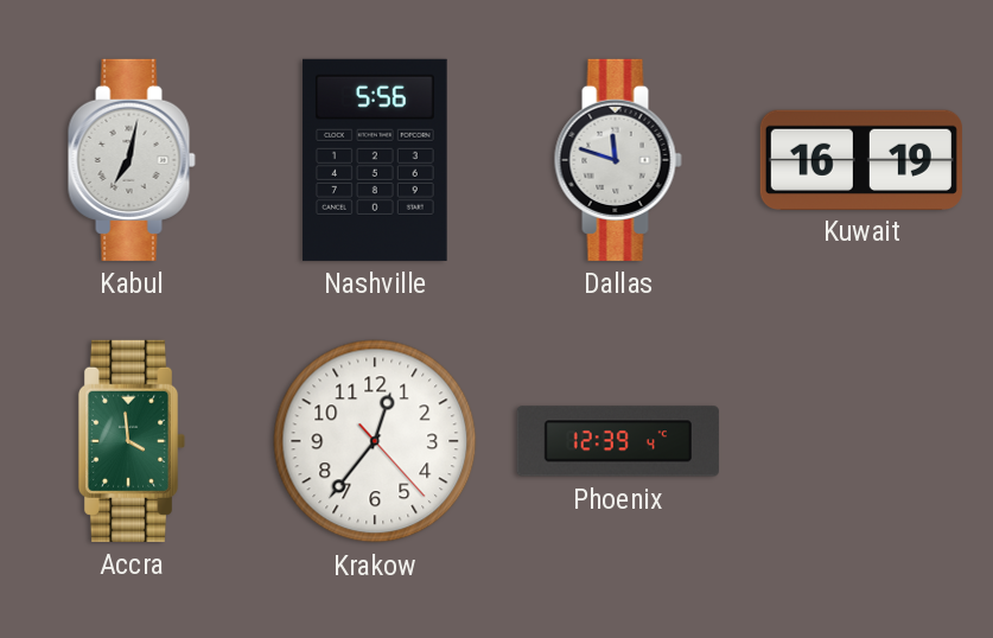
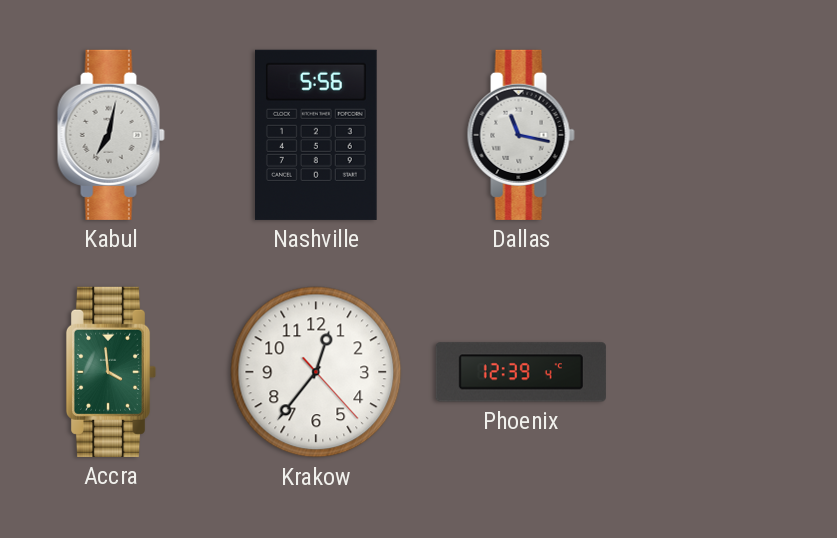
Dallas: 11:48 -> 11:17
Kuwait: 16:19 -> none
